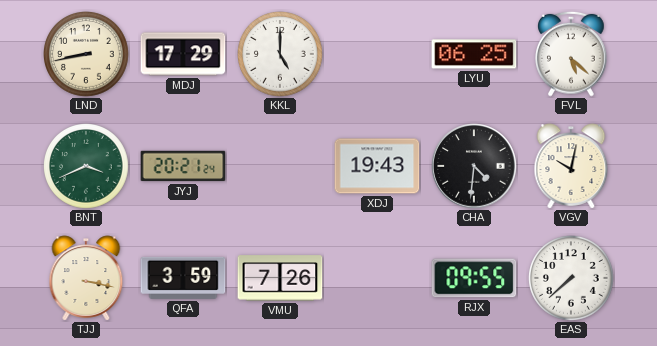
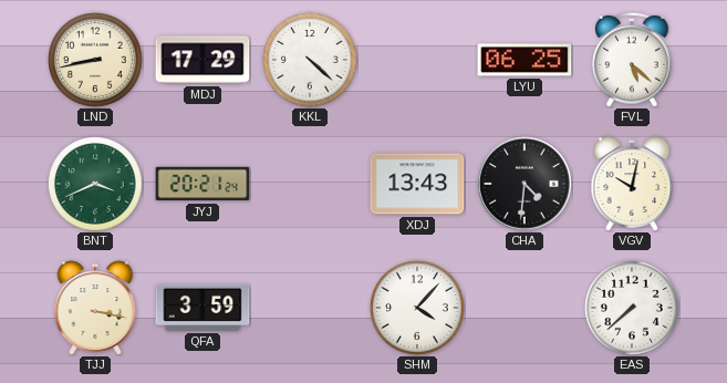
KKL: 5:00 -> 4:22
XDJ: 19:43 -> 13:43
VMU: 7:26 -> none
SHM: none -> 4:07
RJX: 09:55 -> none
